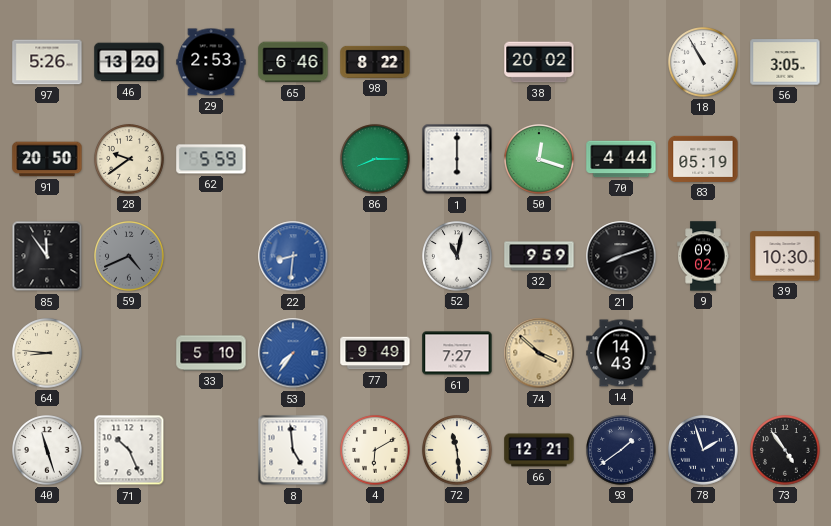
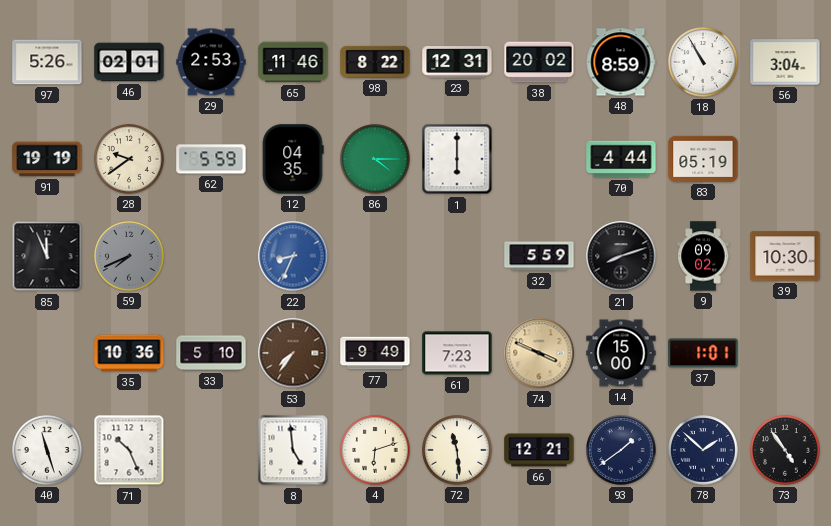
46: 13:20 -> 02:01
65: 6:46 -> 11:46
23: none -> 12:31
48: none -> 8:59
56: 3:05 -> 3:04
91: 20:50 -> 19:19
12: none -> 04:35
86: 8:15 -> 4:15
50: 12:18 -> none
85: 11:54 -> 11:56
59: 4:41 -> 7:41
22: 8:31 -> 8:34
52: 11:02 -> none
32: 9:59 -> 5:59
64: 8:46 -> none
35: none -> 10:36
53 dial: blue -> brown
61: 7:27 -> 7:23
74: 3:52 -> 3:49
14: 14:43 -> 15:00
37: none -> 1:01
4: 6:10 -> 6:12
78: 1:57 -> 1:52
